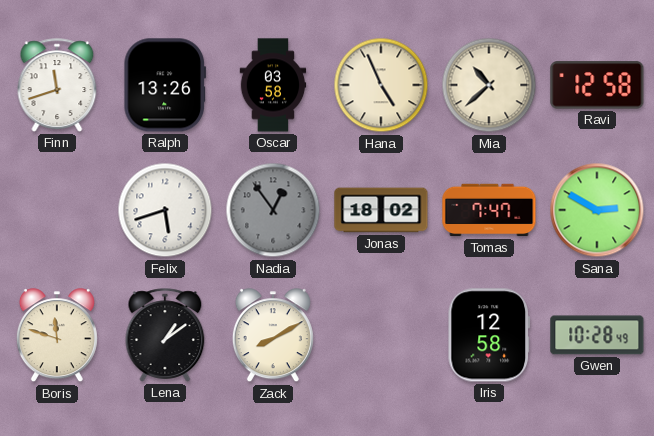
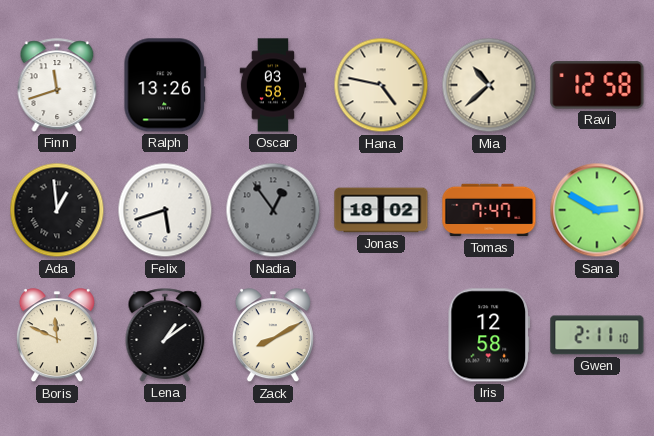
Hana: 4:56 -> 4:47
Ada: none -> 12:59
Boris: 11:48 -> 11:49
Gwen: 10:28 -> 2:11
